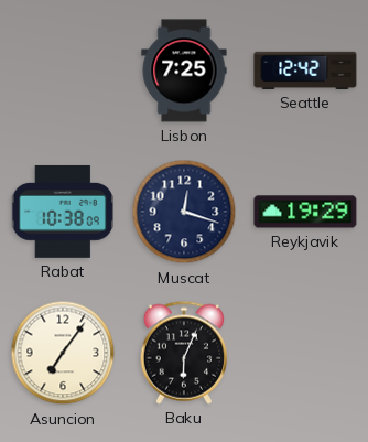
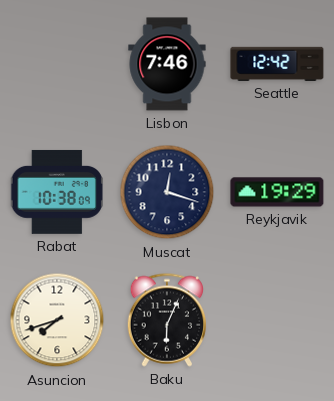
Lisbon: 7:25 -> 7:46
Asuncion: 7:06 -> 7:42
